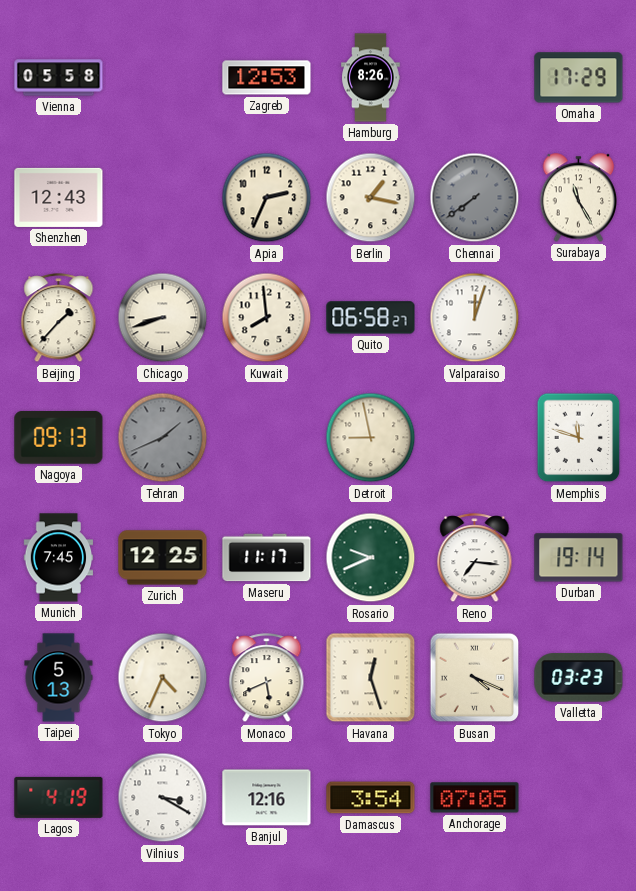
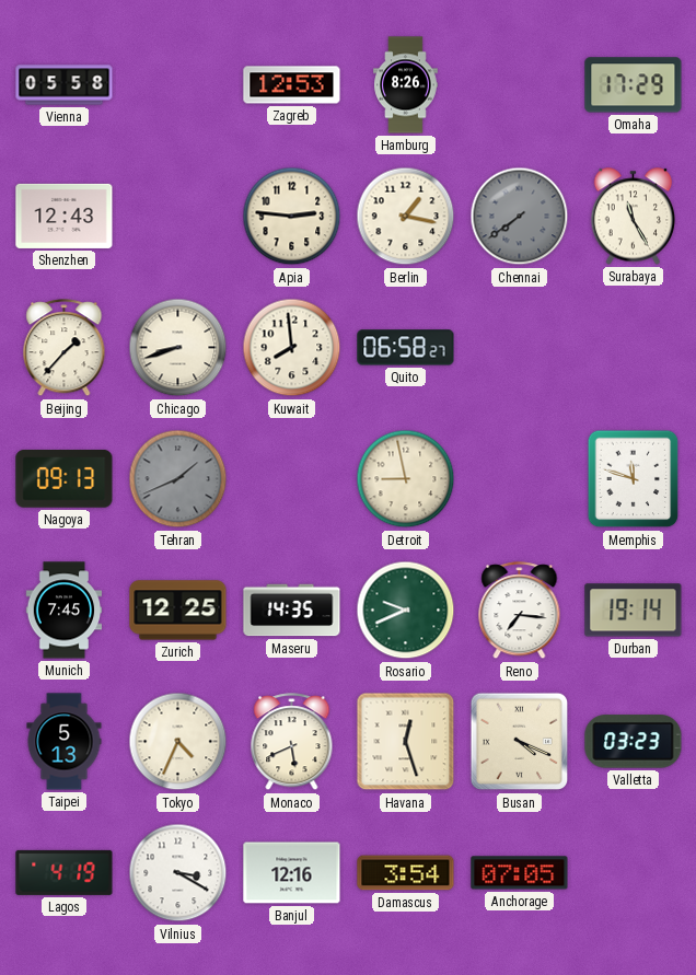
Apia: 2:34 -> 2:46
Valparaiso: 12:03 -> none
Maseru: 11:17 -> 14:35
